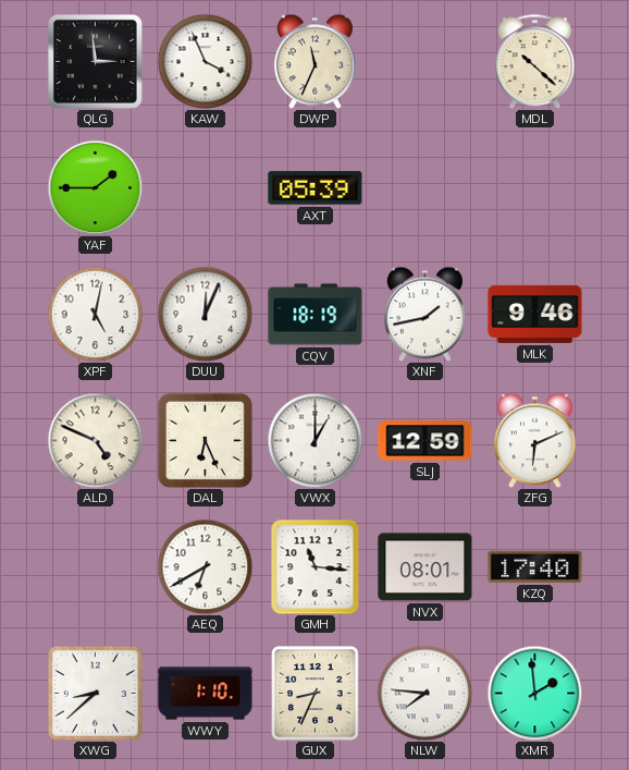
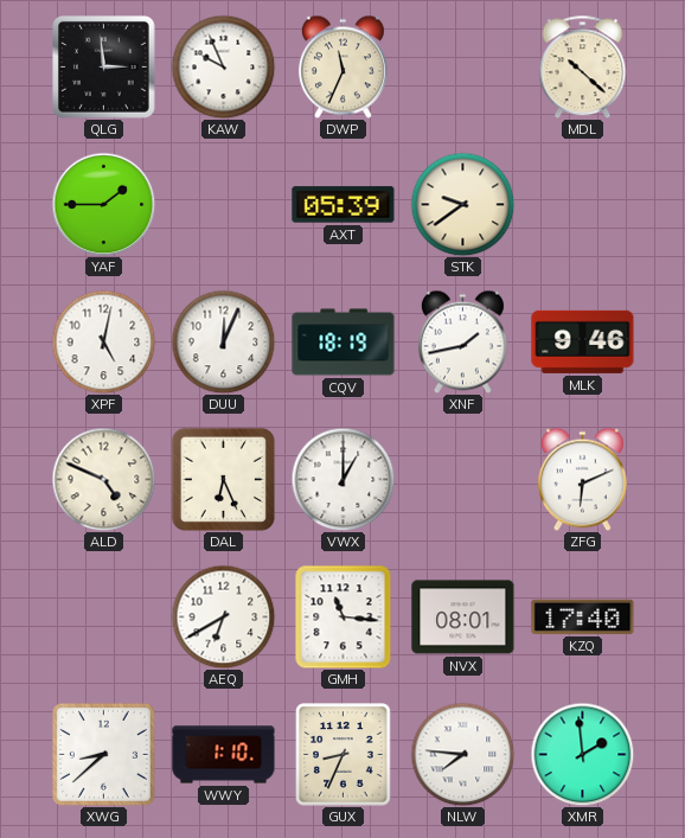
KAW: 3:56 -> 9:56
STK: none -> 9:39
SLJ: 12:59 -> none
